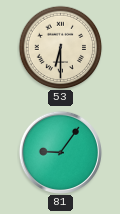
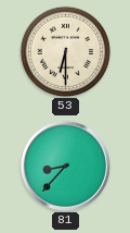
81: 9:06 -> 8:37
